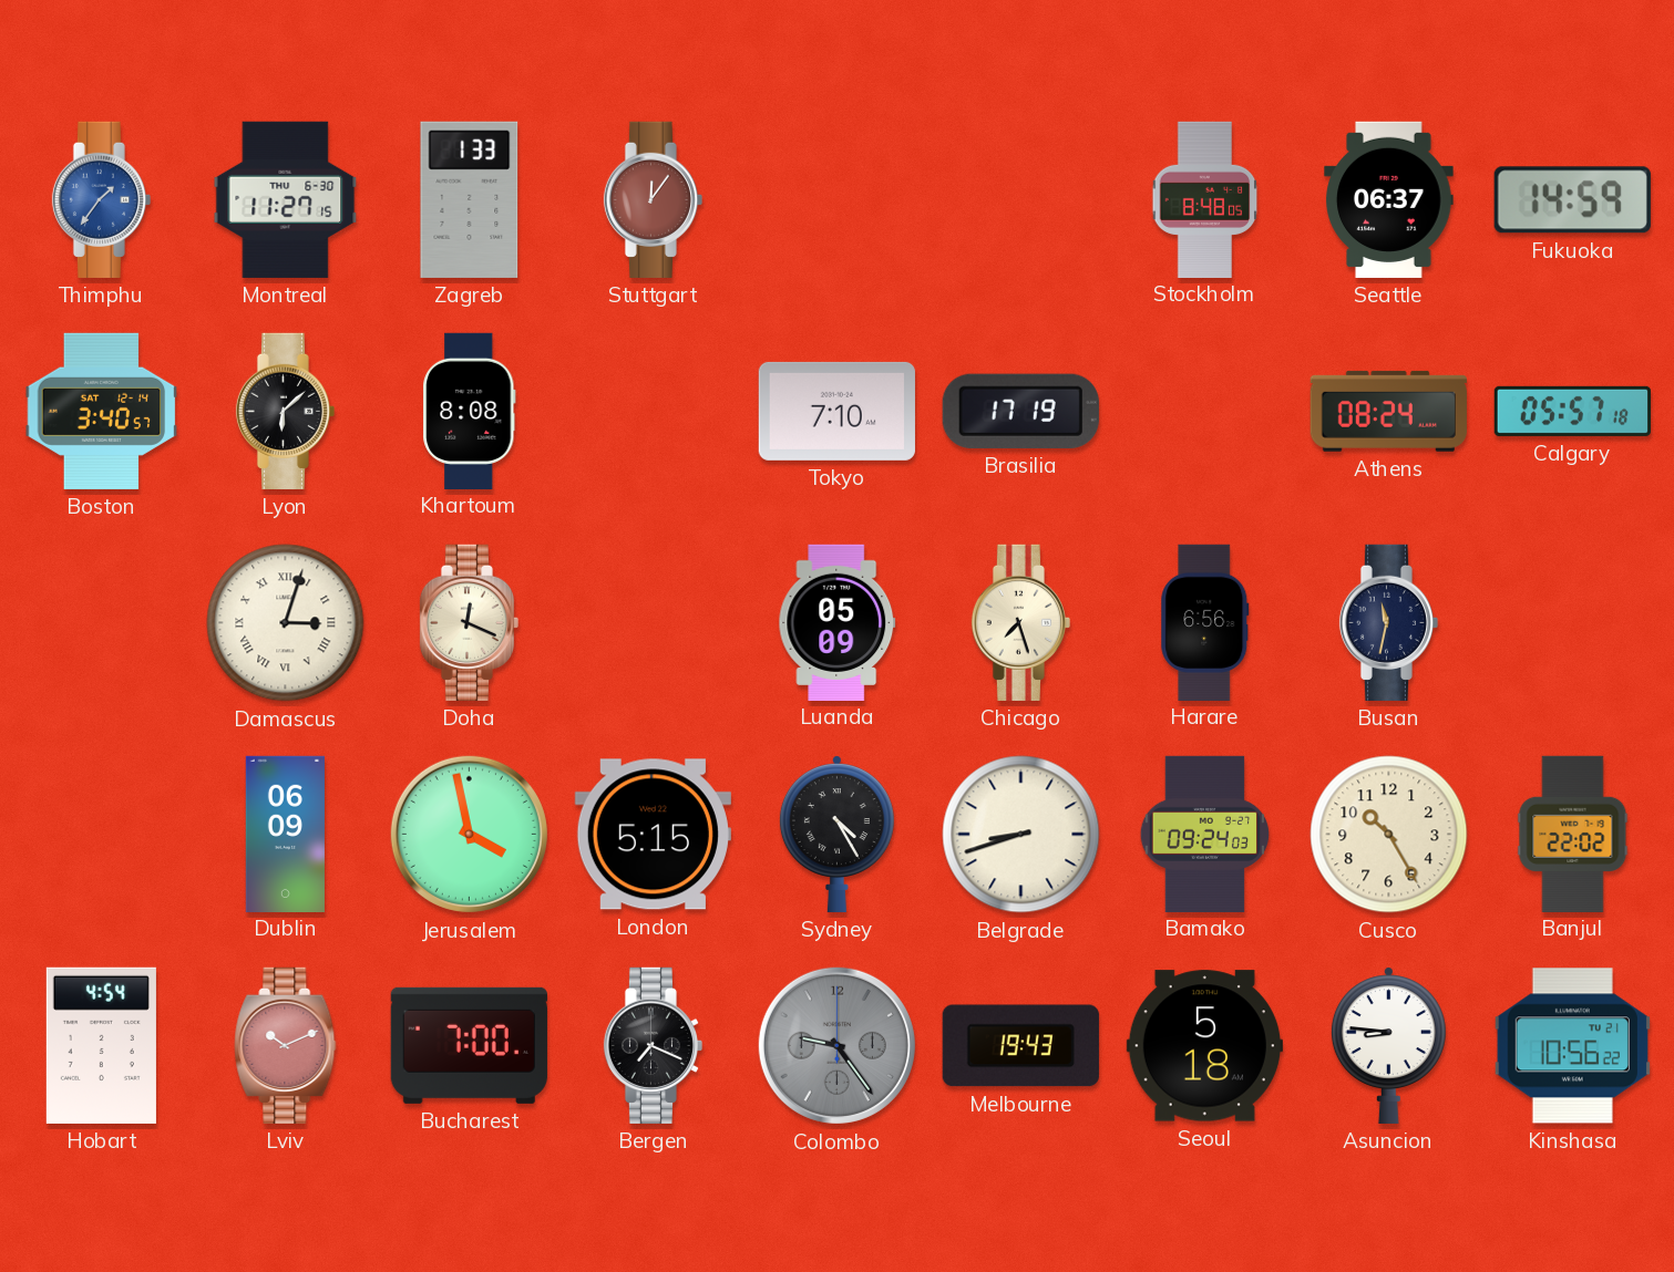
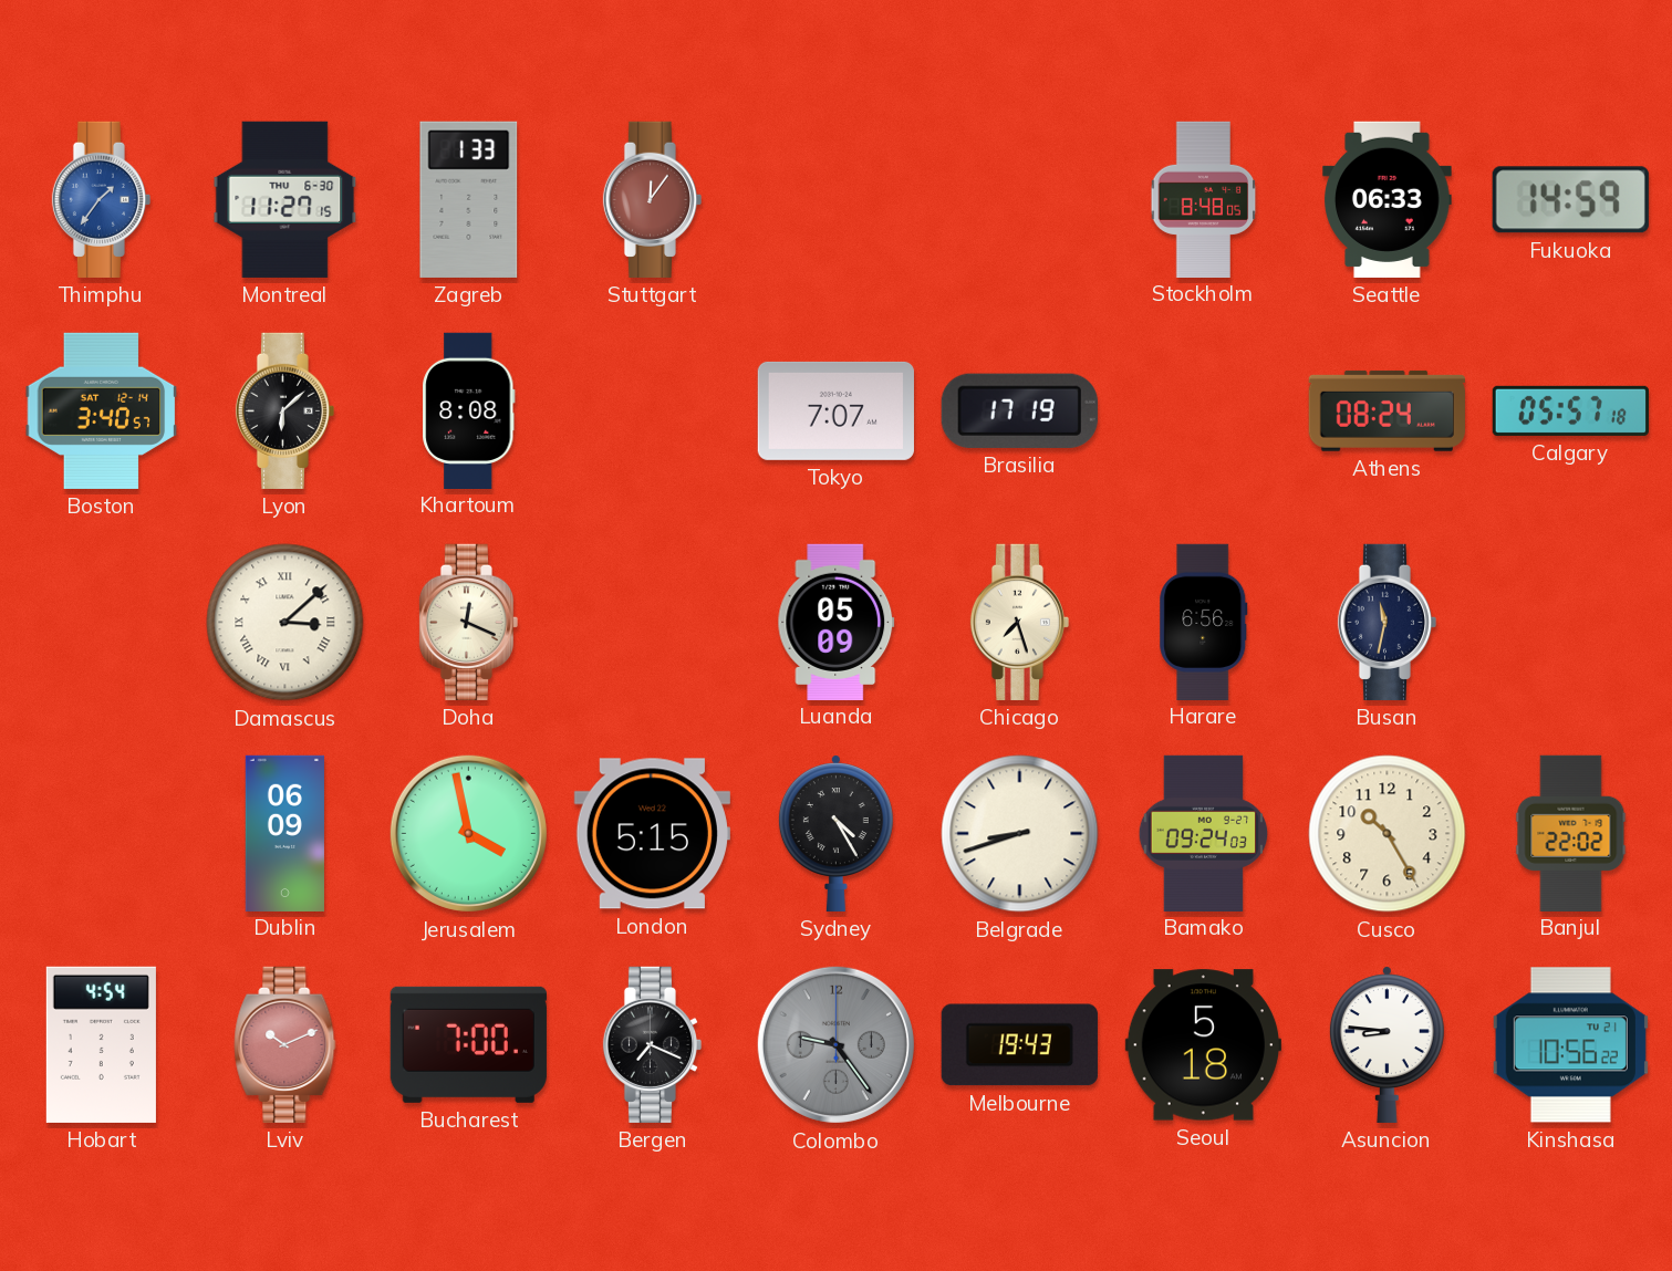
Seattle: 06:37 -> 06:33
Tokyo: 7:10 -> 7:07
Damascus: 3:03 -> 3:08
